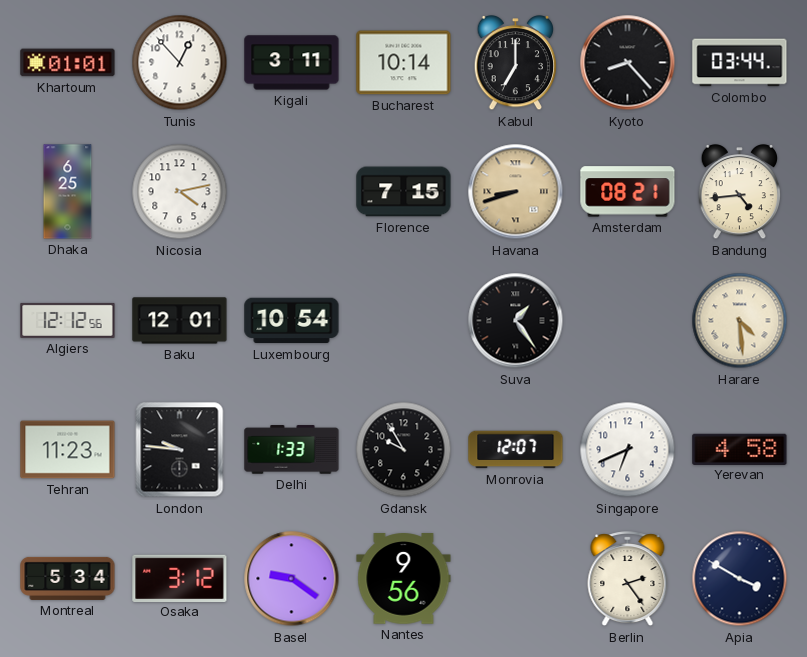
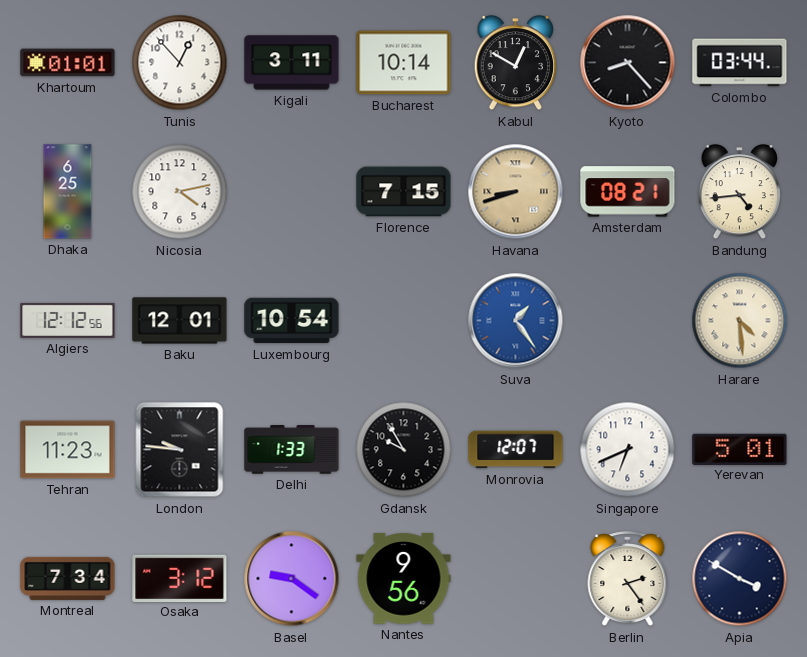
Kabul: 7:00 -> 12:50
Suva dial: black -> blue
Yerevan: 4:58 -> 5:01
Montreal: 5:34 -> 7:34
